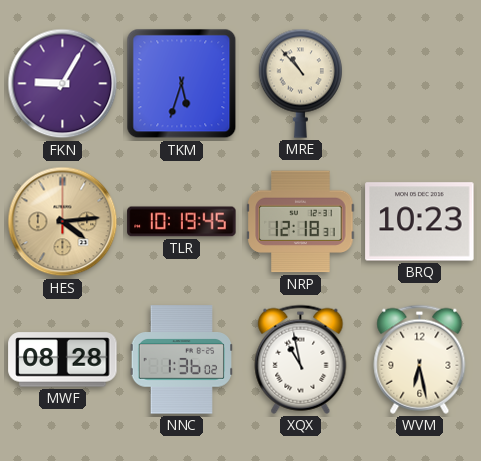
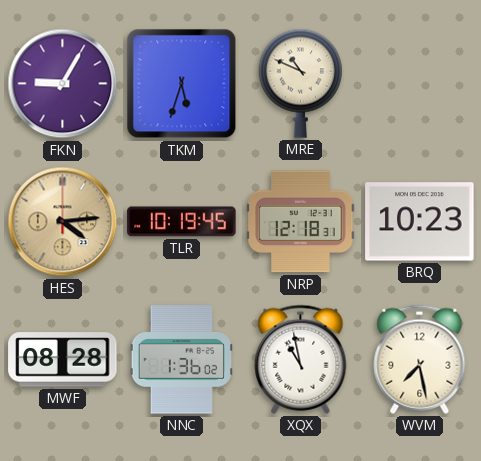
MRE: 10:53 -> 10:49
WVM: 6:28 -> 7:28
